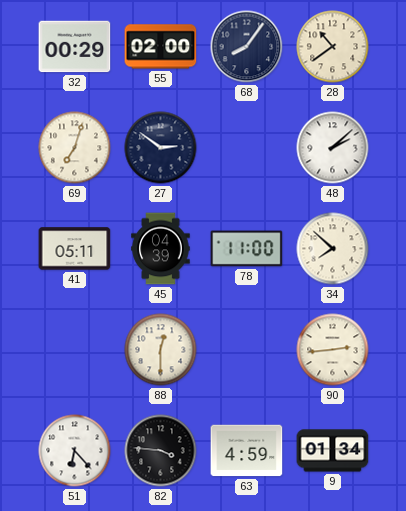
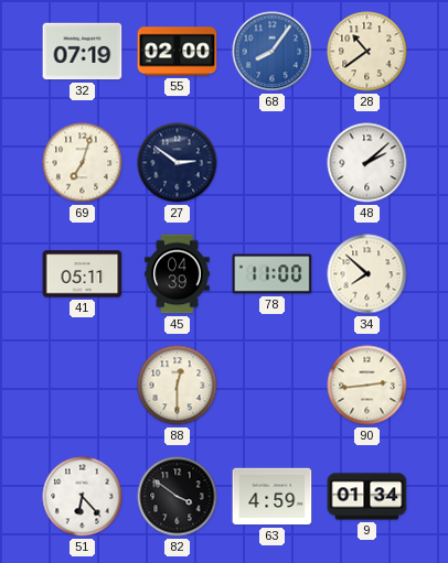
32: 00:29 -> 07:19
68 dial: navy -> blue
82: 3:46 -> 3:51
